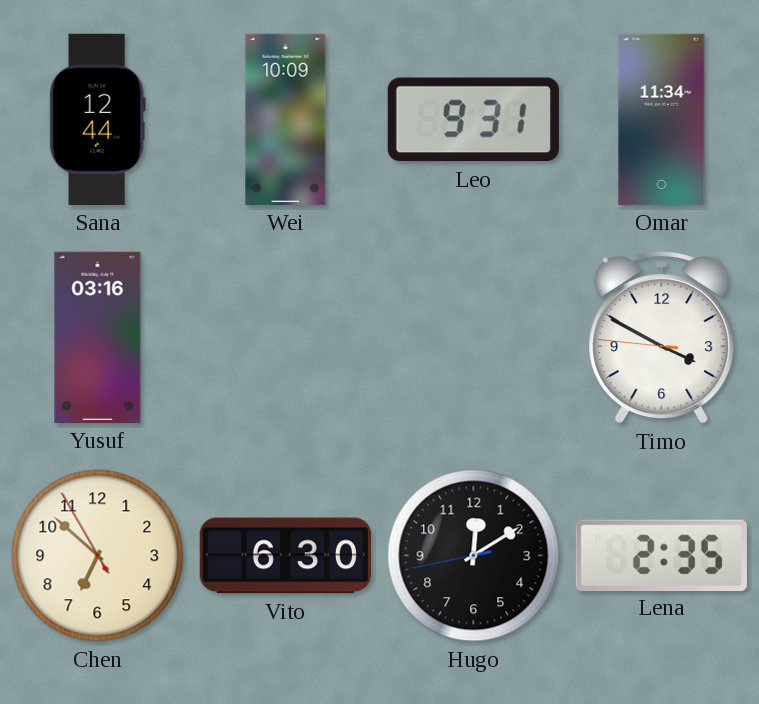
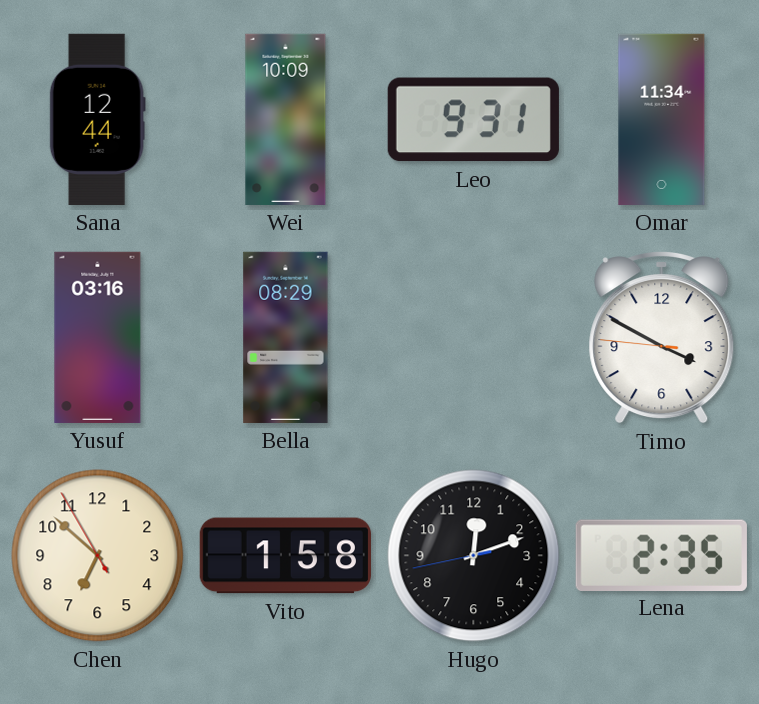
Bella: none -> 08:29
Vito: 6:30 -> 1:58
Hugo: 12:09 -> 12:11
